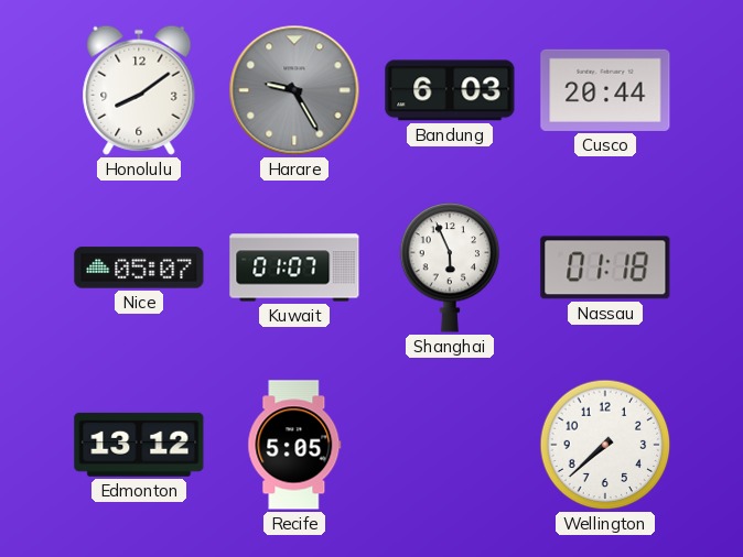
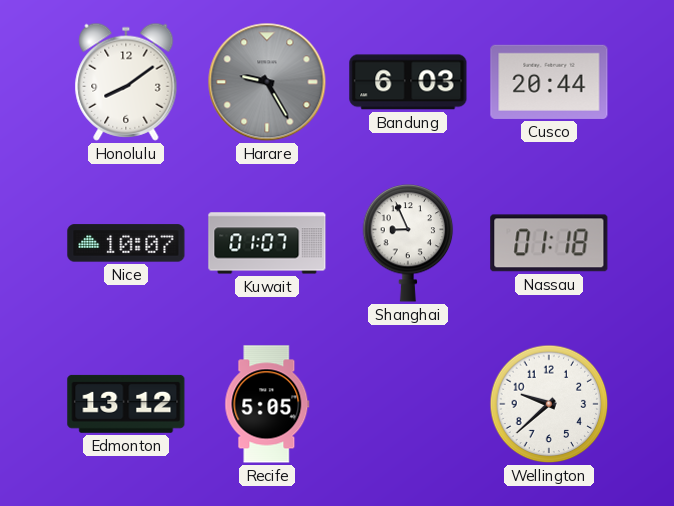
Nice: 05:07 -> 10:07
Shanghai: 5:56 -> 8:56
Wellington: 7:38 -> 9:38
